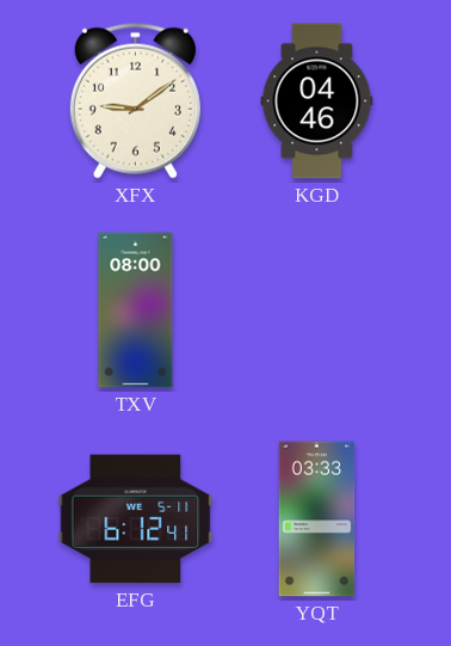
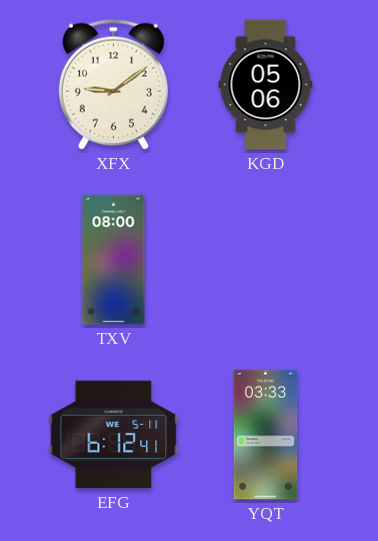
KGD: 04:46 -> 05:06
